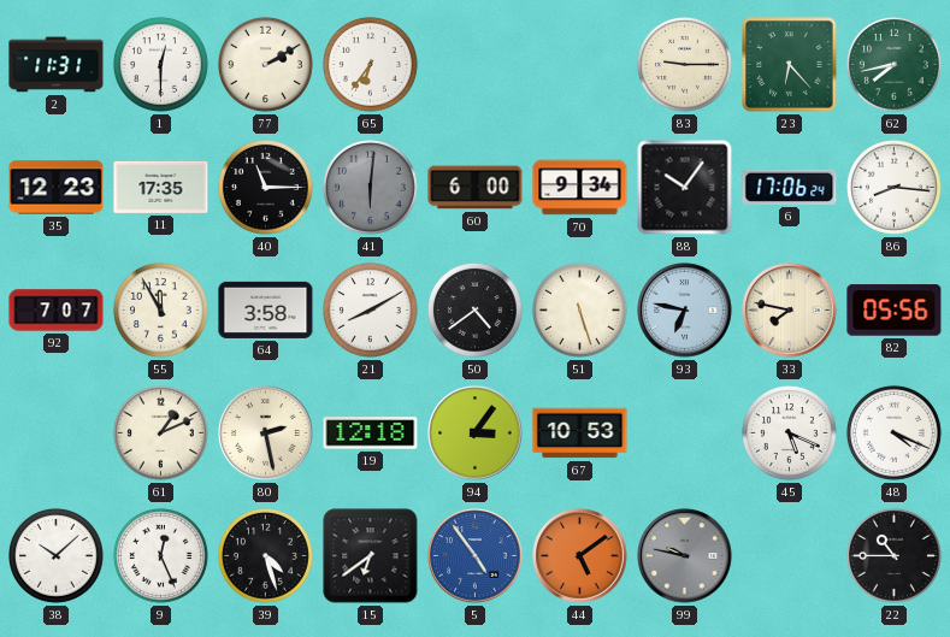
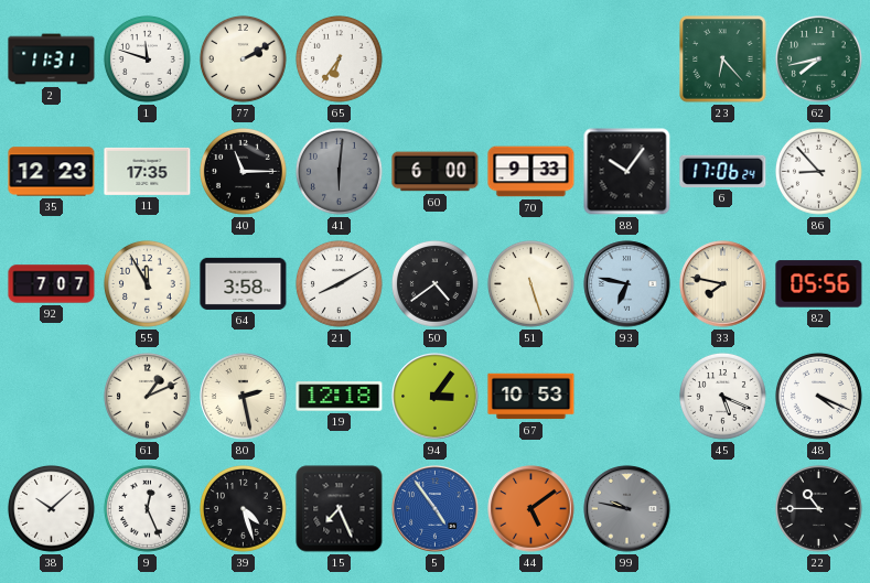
1: 12:30 -> 11:48
83: 9:15 -> none
70: 9:34 -> 9:33
86: 8:16 -> 8:53
15: 6:39 -> 7:26
